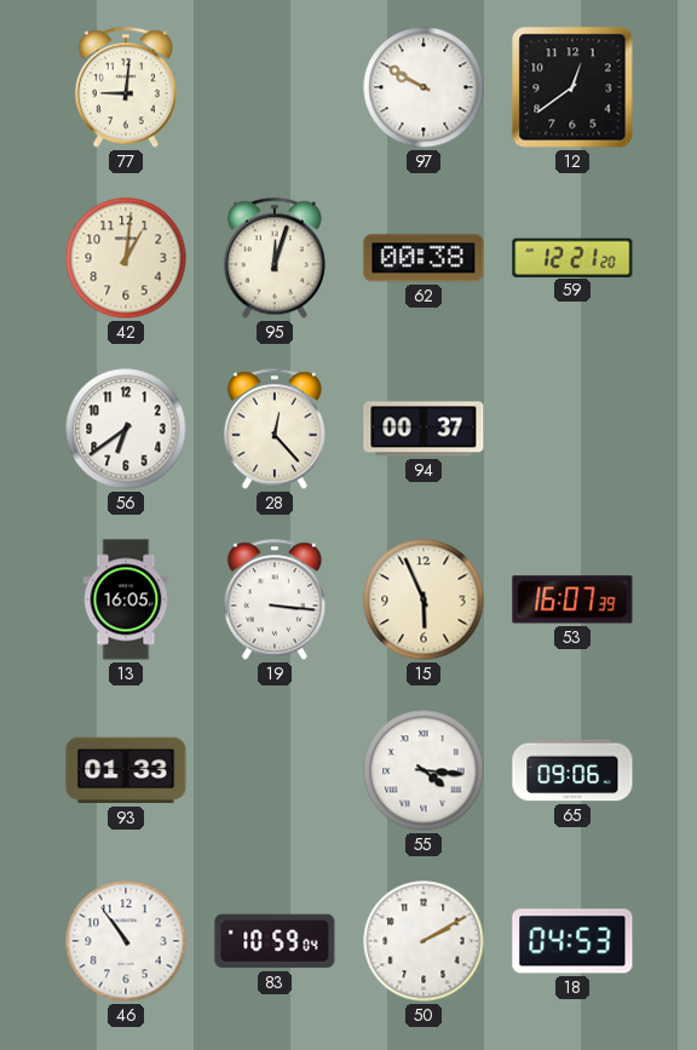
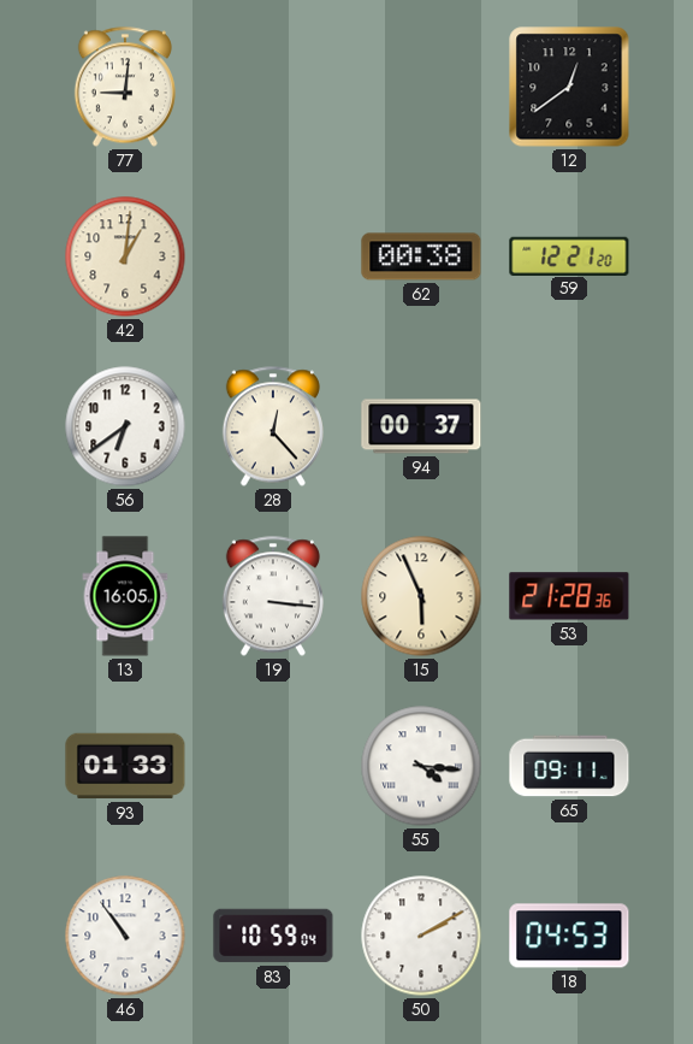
97: 9:50 -> none
95: 12:03 -> none
53: 16:07 -> 21:28
65: 09:06 -> 09:11
